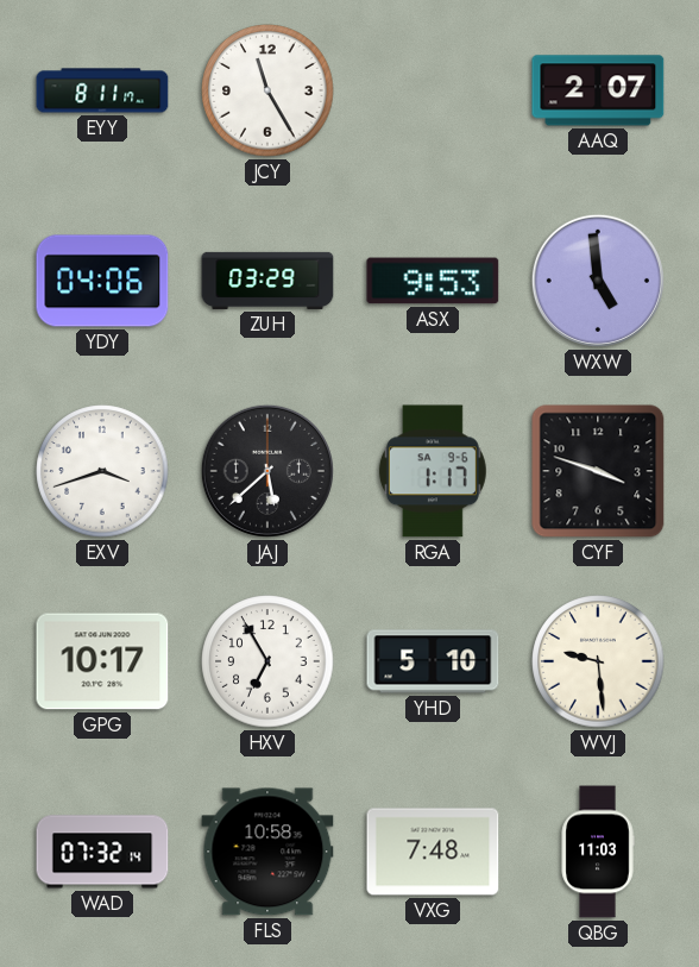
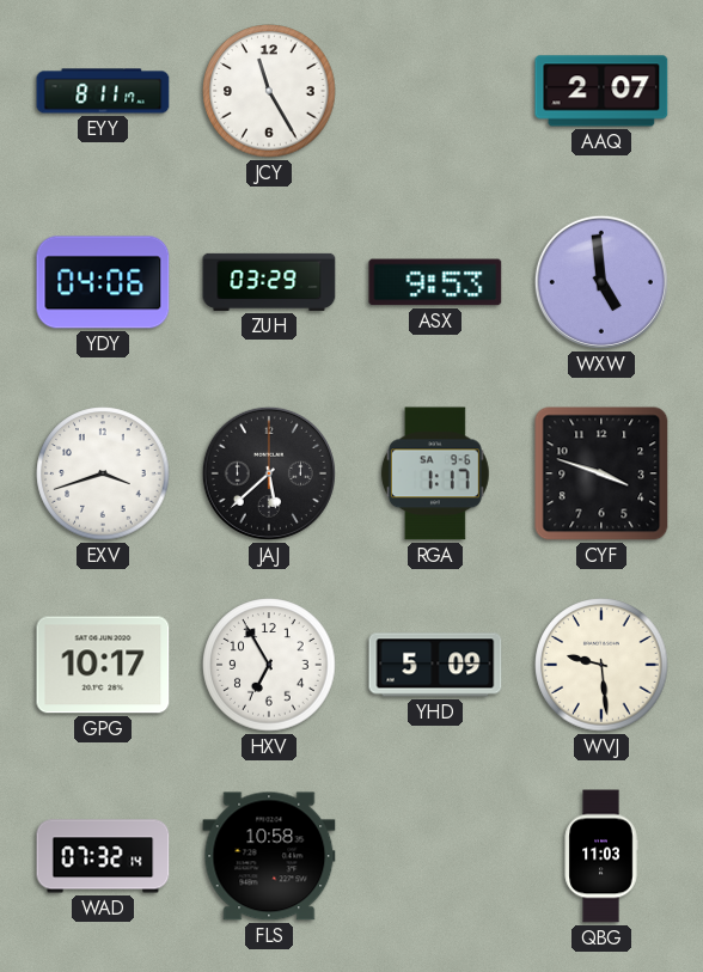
YHD: 5:10 -> 5:09
VXG: 7:48 -> none
